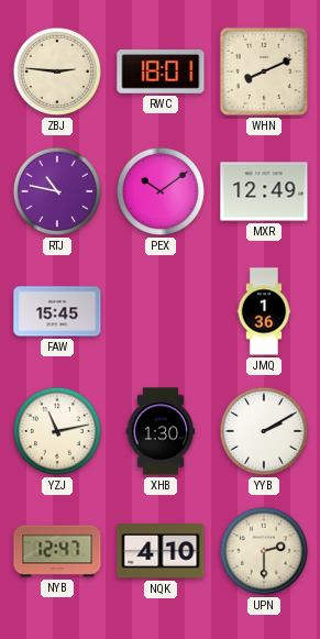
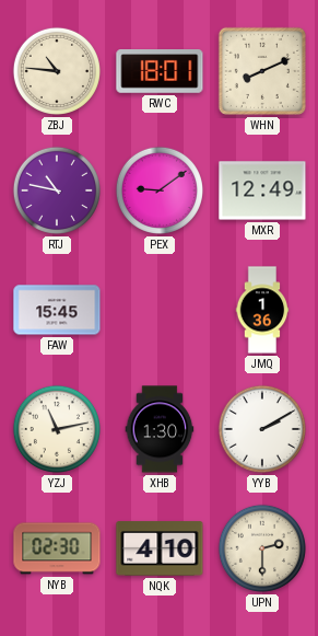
ZBJ: 2:46 -> 10:46
PEX: 10:09 -> 9:09
NYB: 12:47 -> 02:30
